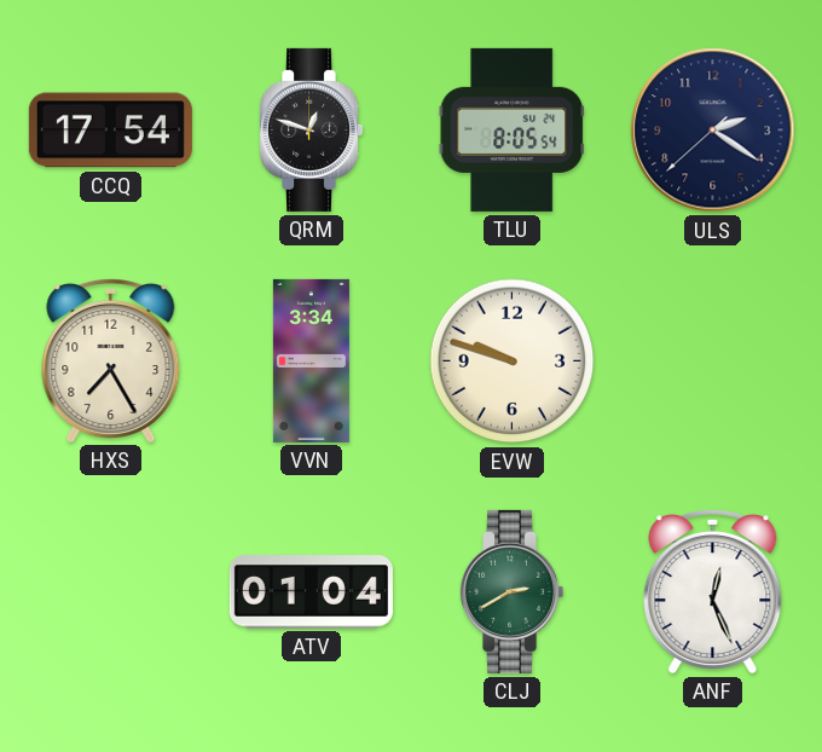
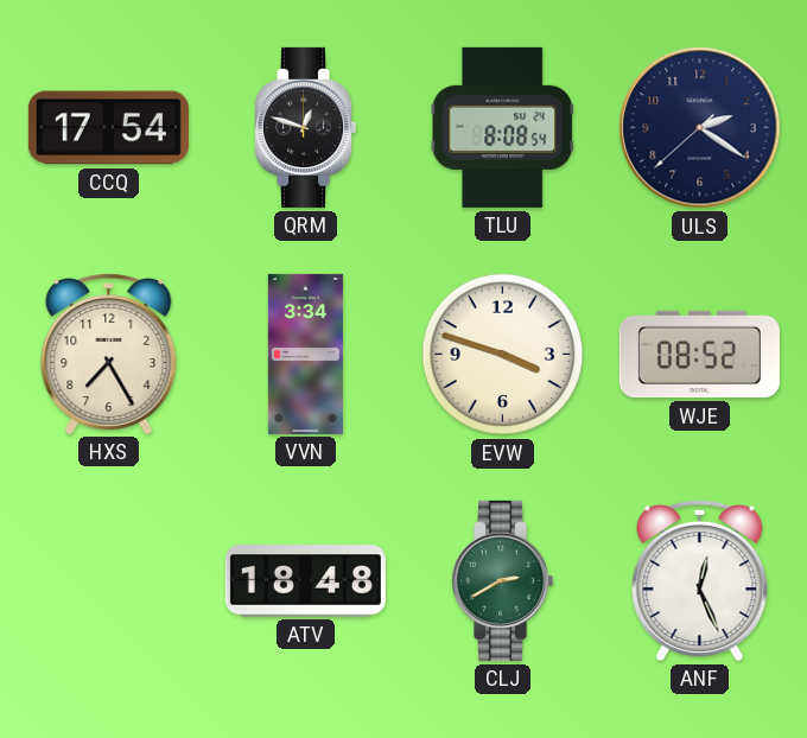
TLU: 8:05 -> 8:08
EVW: 9:48 -> 3:48
WJE: none -> 08:52
ATV: 01:04 -> 18:48
